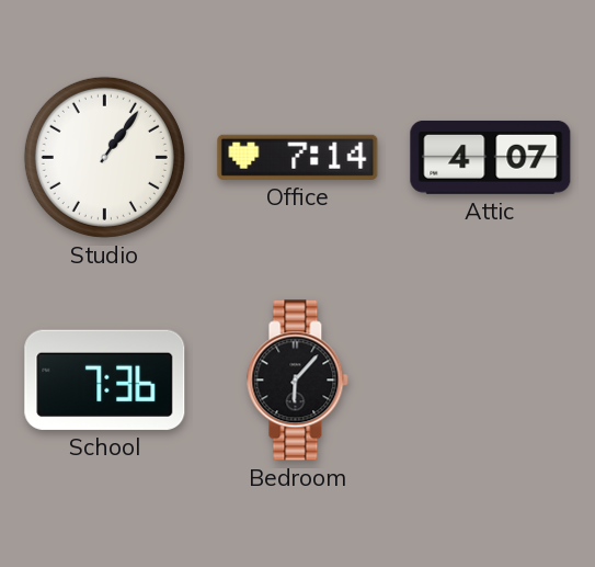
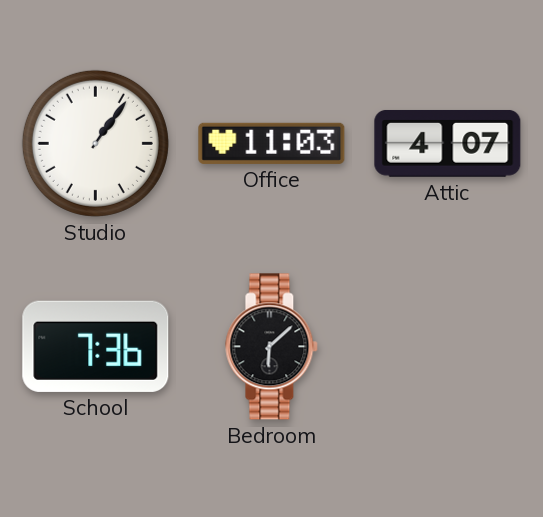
Office: 7:14 -> 11:03
Bedroom: 6:07 -> 6:08
